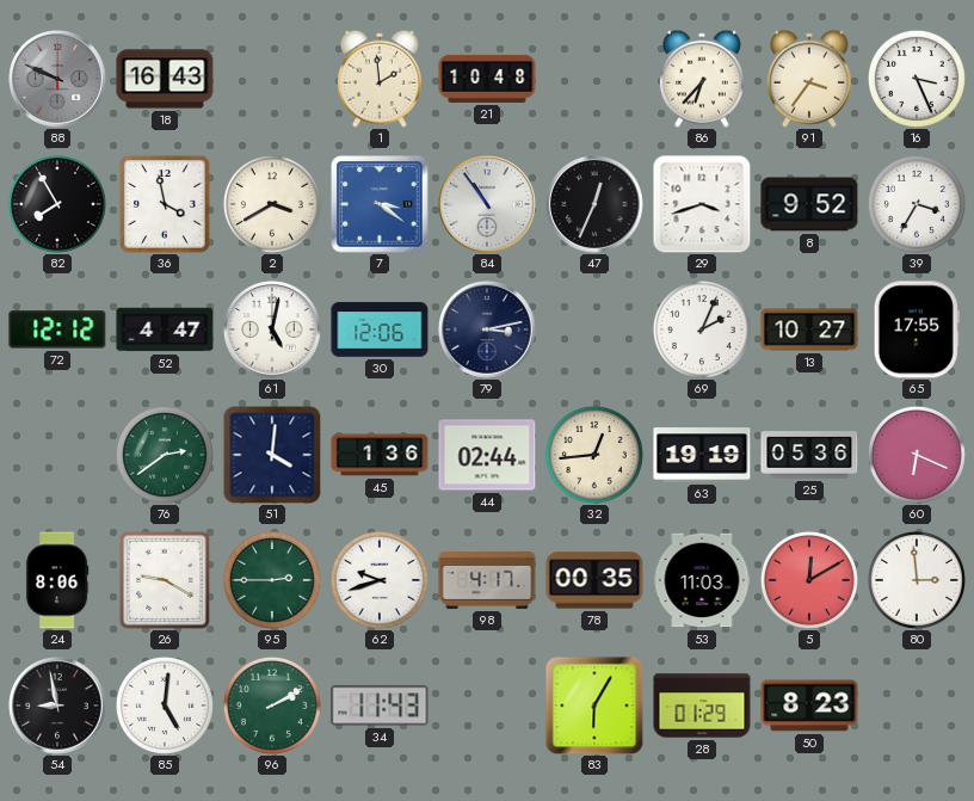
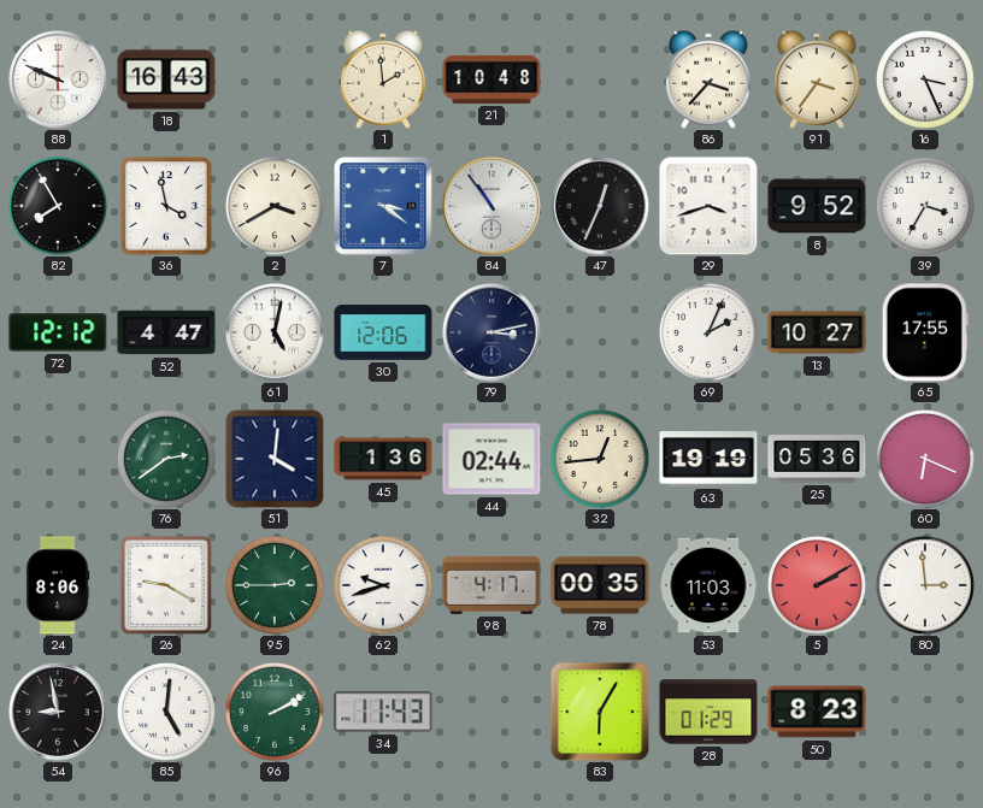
88 dial: grey -> white
86: 6:37 -> 3:37
5: 12:10 -> 2:10
